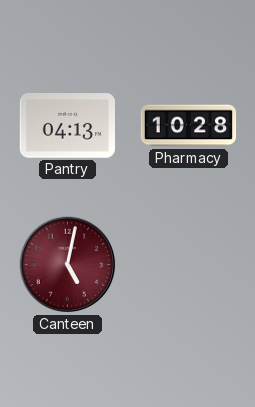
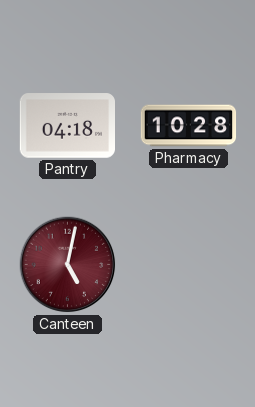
Pantry: 04:13 -> 04:18
